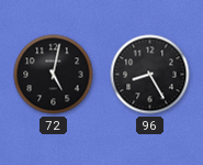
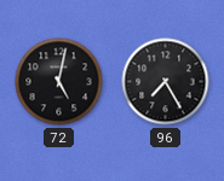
96: 8:25 -> 7:25
